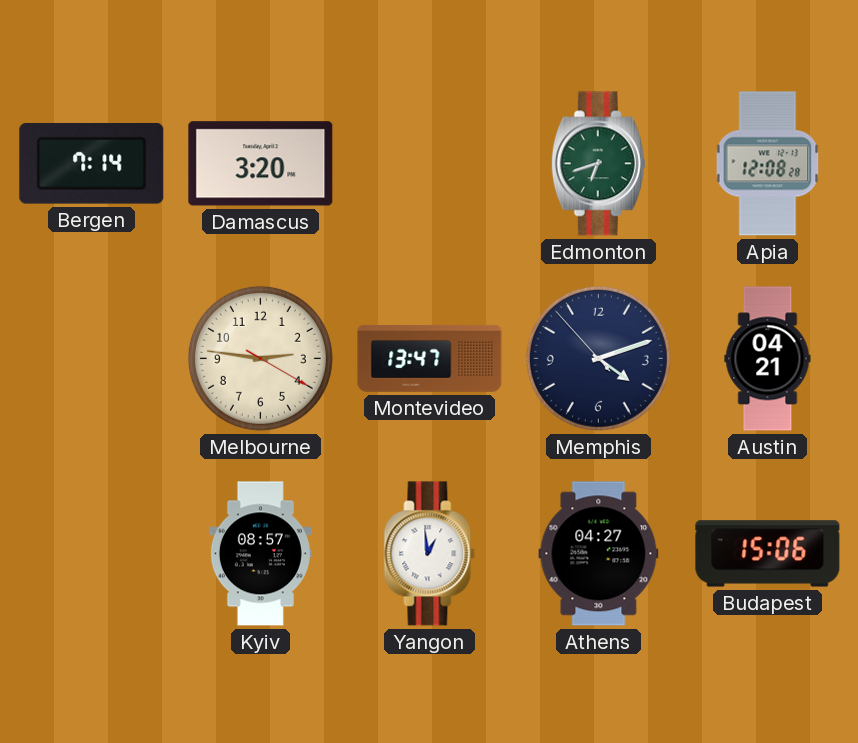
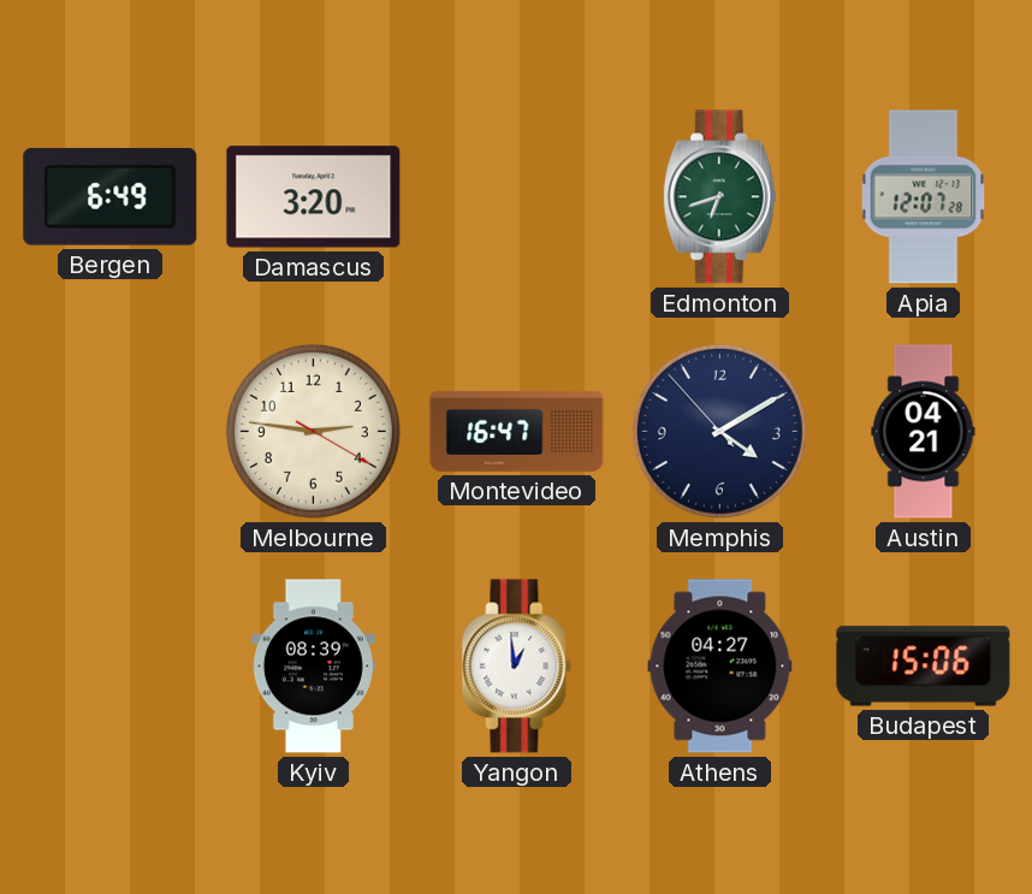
Bergen: 7:14 -> 6:49
Apia: 12:08 -> 12:07
Montevideo: 13:47 -> 16:47
Memphis: 4:11 -> 4:09
Kyiv: 08:57 -> 08:39
